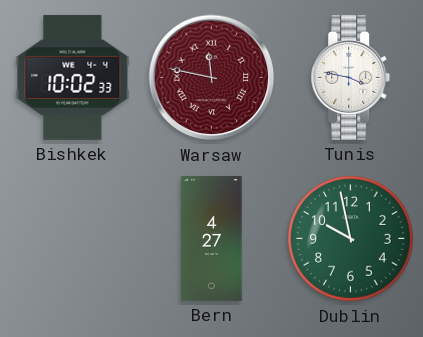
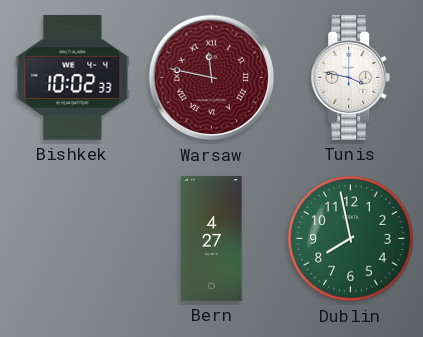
Dublin: 9:58 -> 7:58
